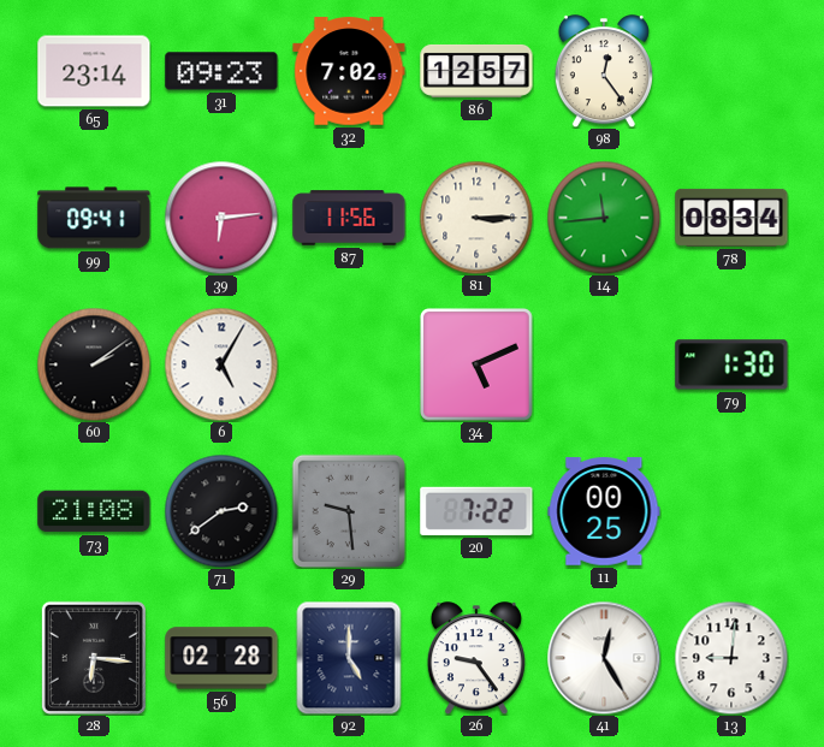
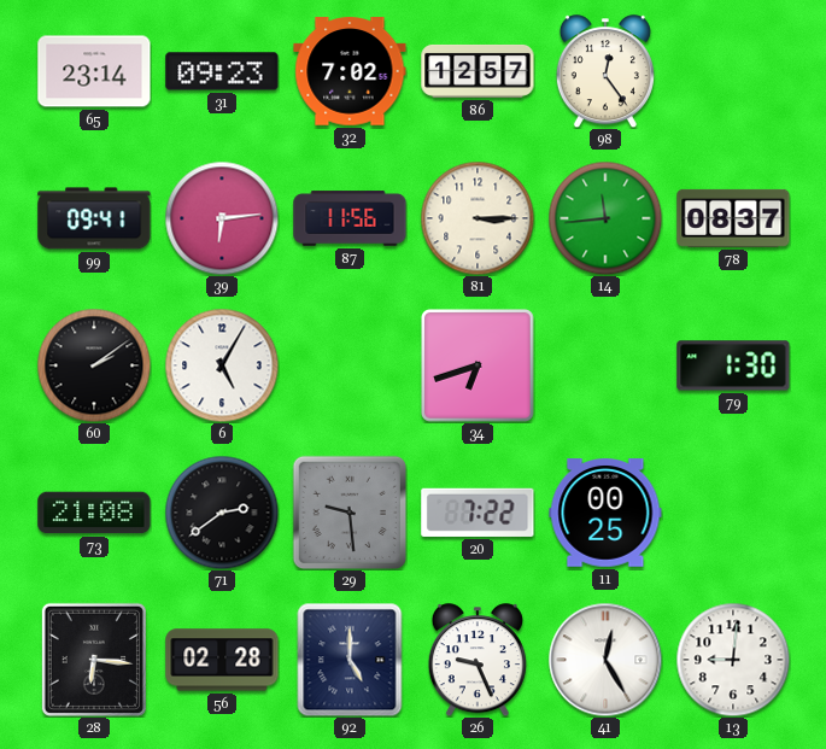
78: 08:34 -> 08:37
34: 5:11 -> 6:42
26: 9:24 -> 9:26
